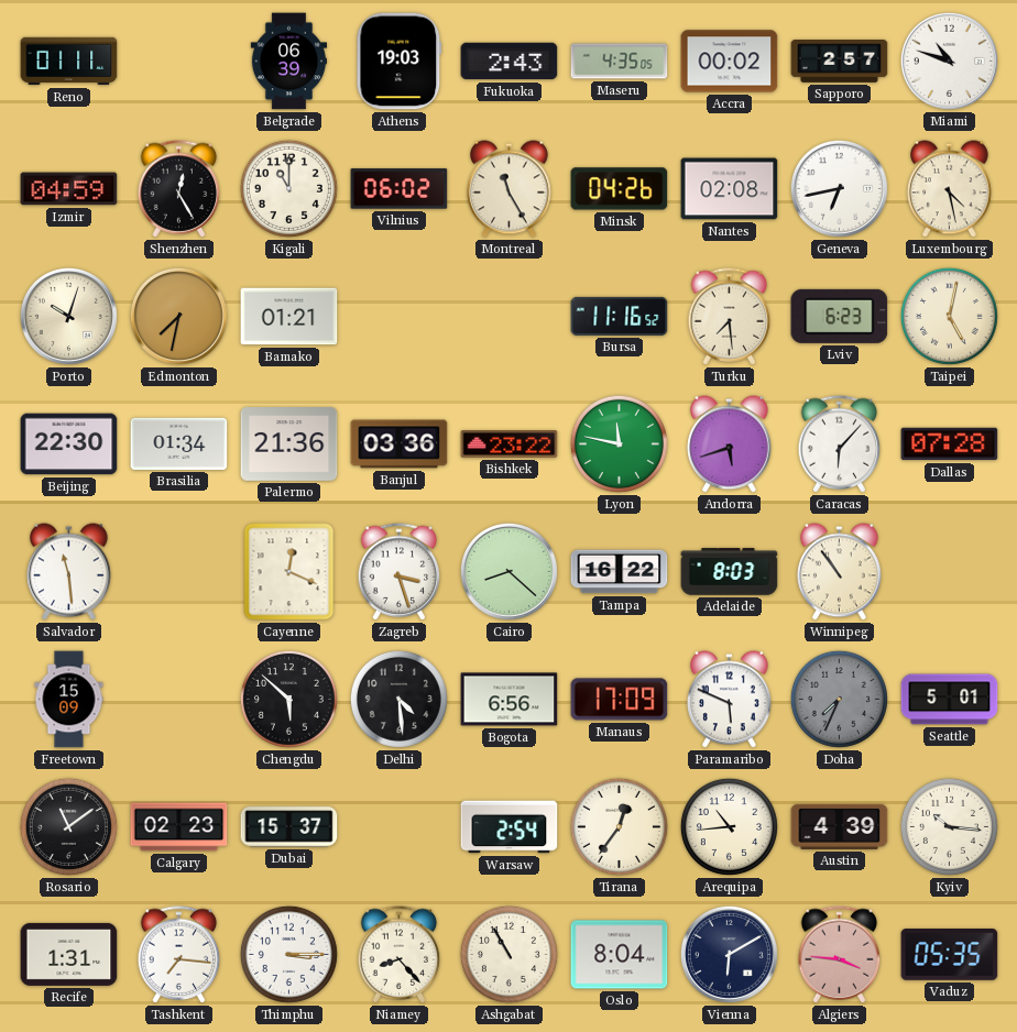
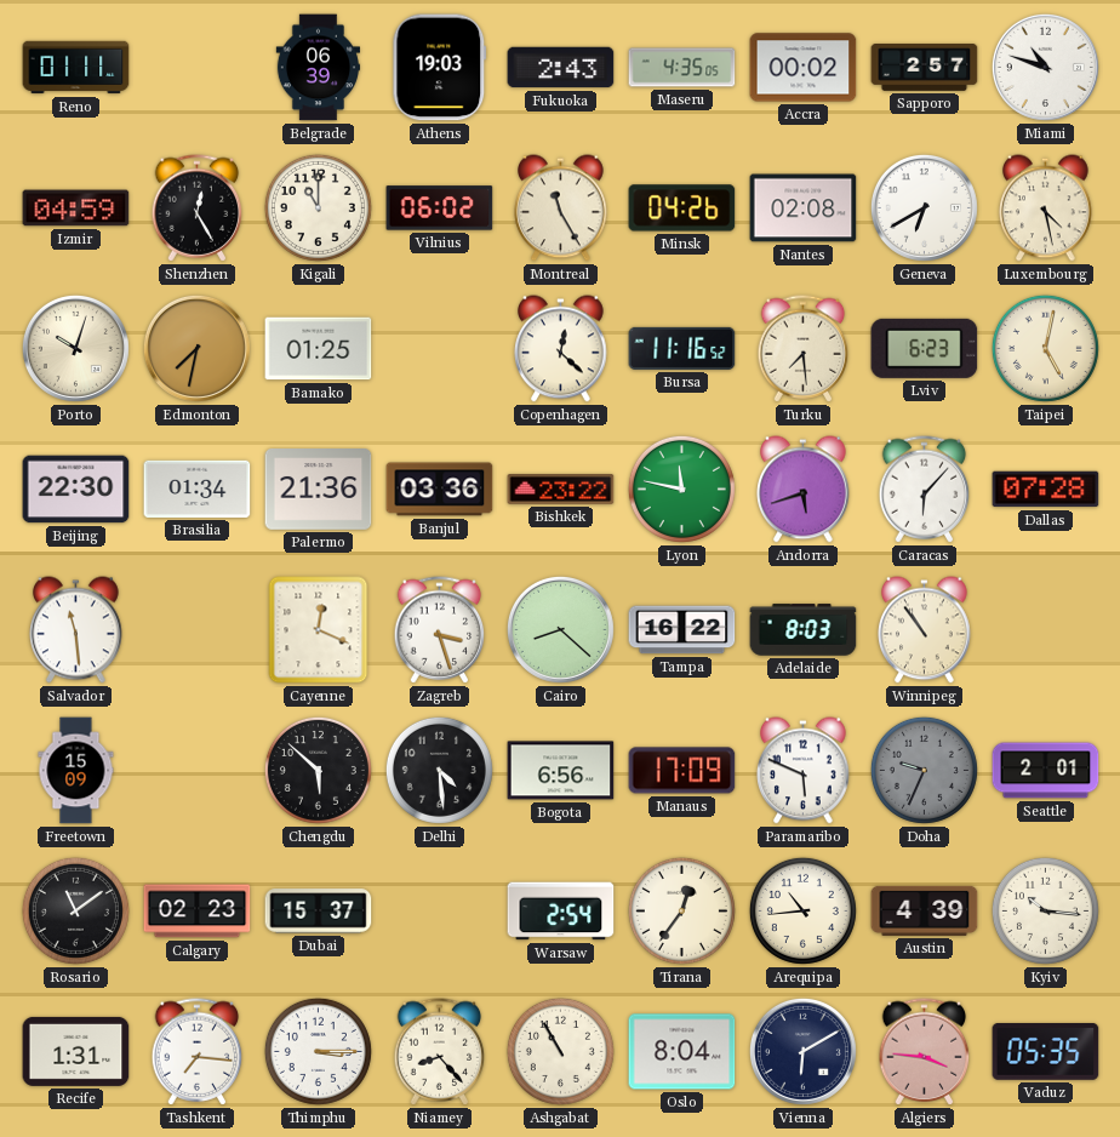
Geneva: 6:43 -> 6:40
Bamako: 01:21 -> 01:25
Copenhagen: none -> 12:22
Doha: 7:34 -> 9:34
Seattle: 5:01 -> 2:01
